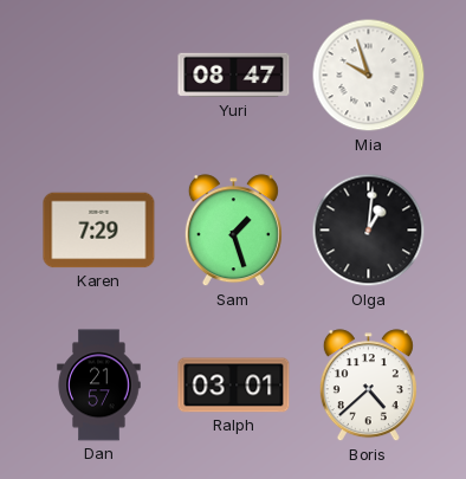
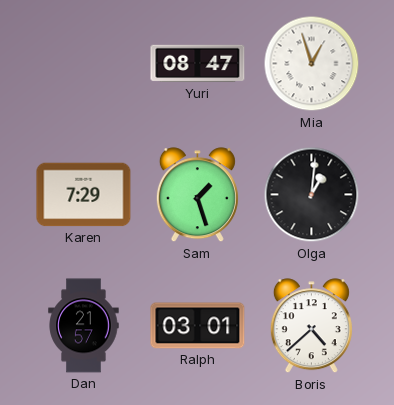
Mia: 9:57 -> 12:57
